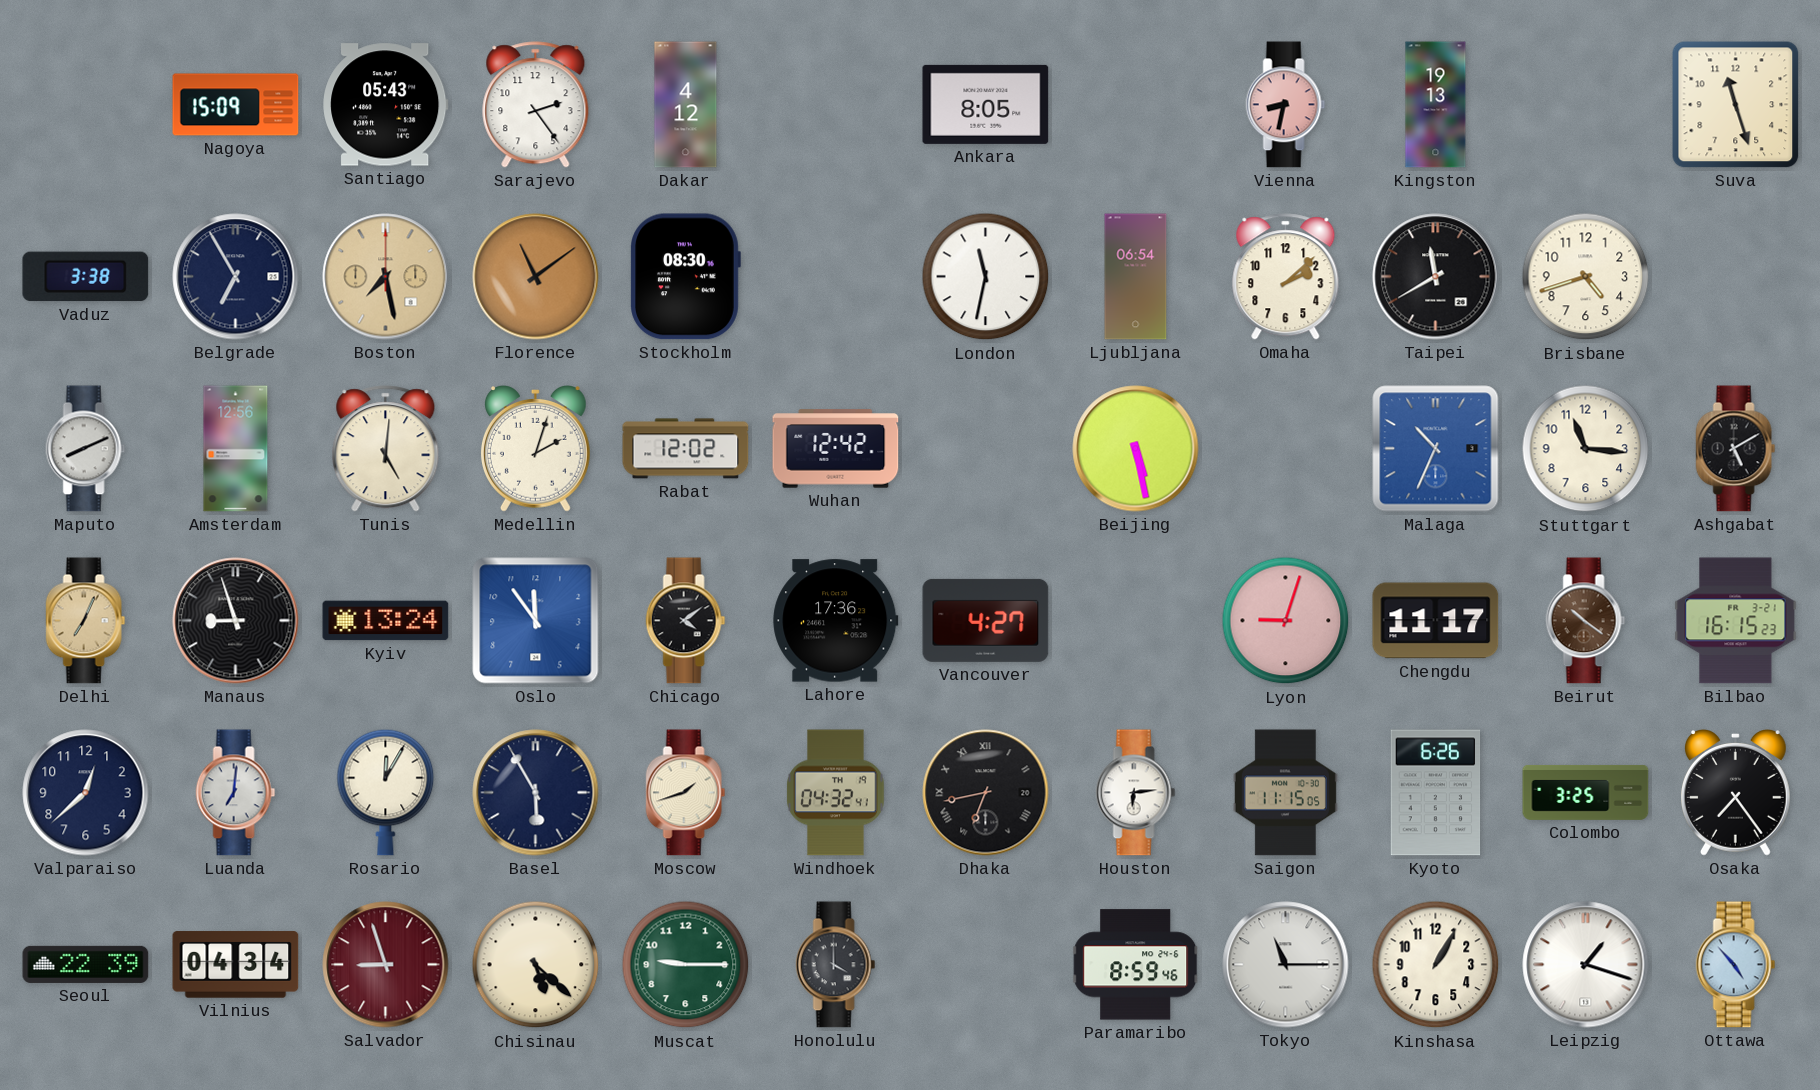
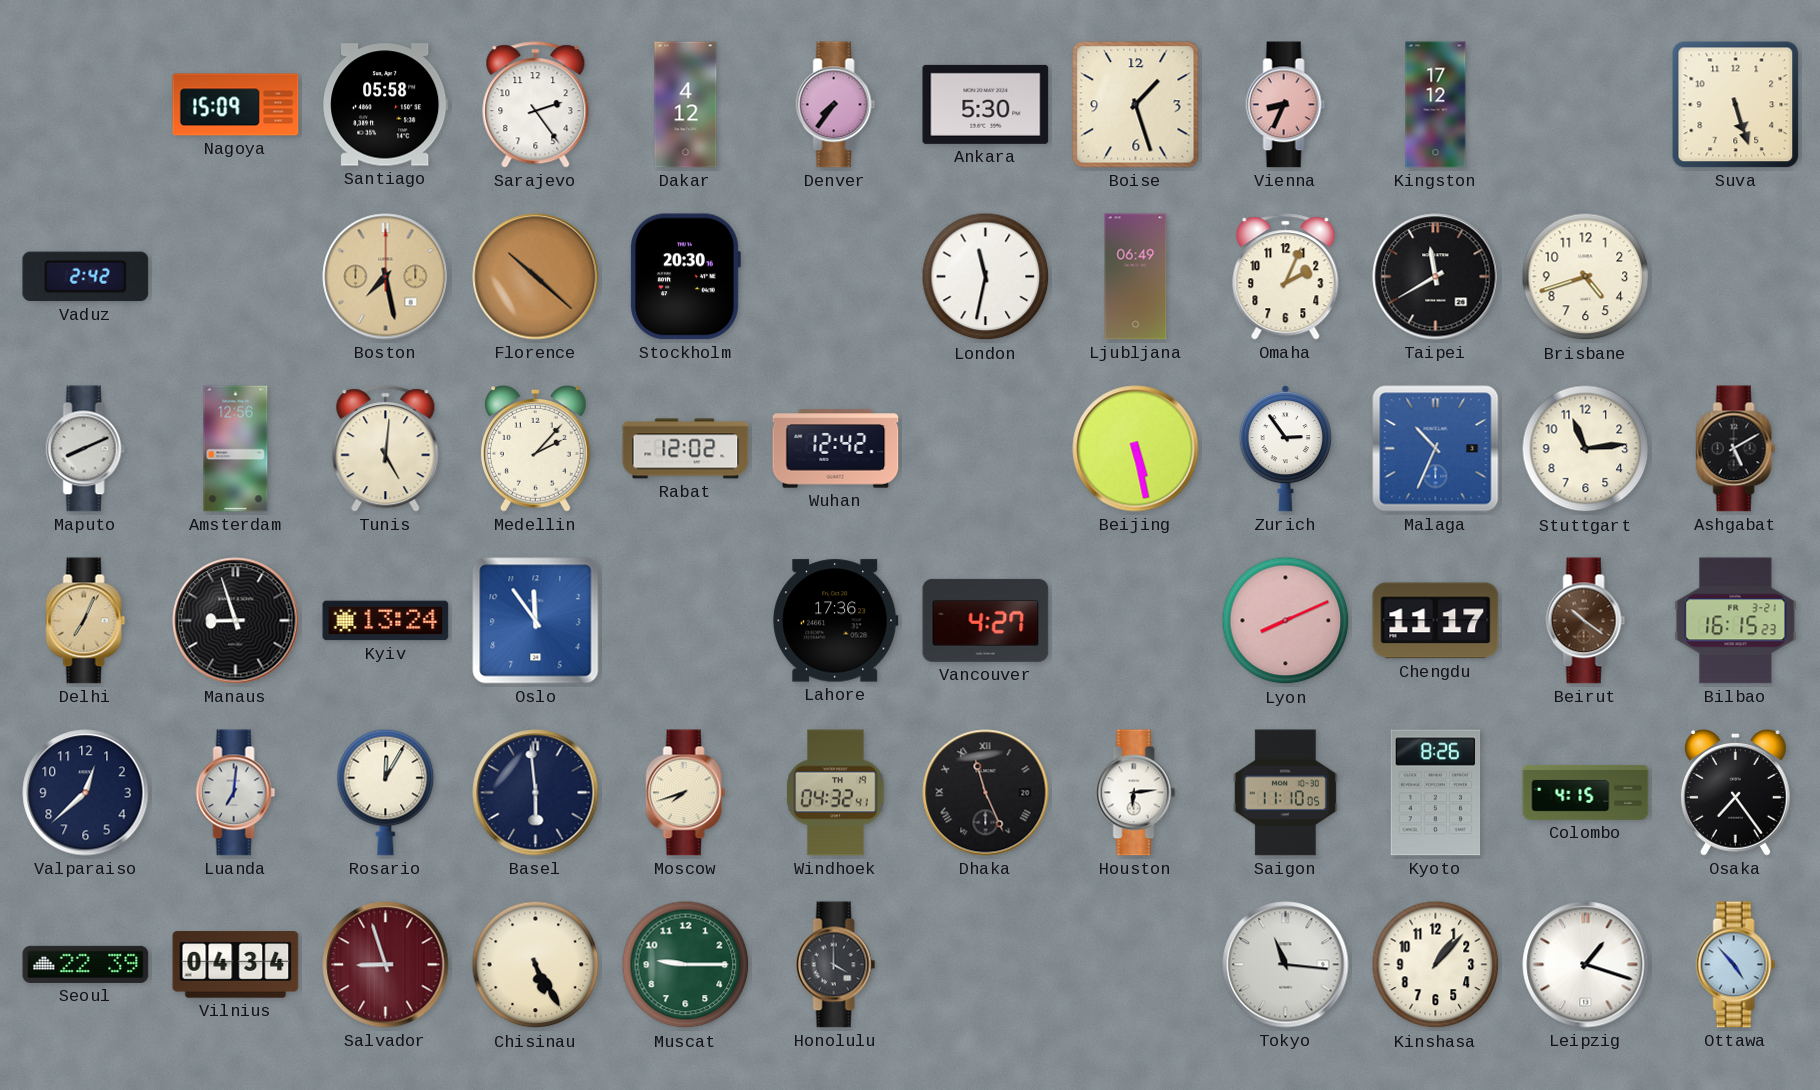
Santiago: 05:43 -> 05:58
Denver: none -> 7:36
Ankara: 8:05 -> 5:30
Boise: none -> 1:27
Vienna: 8:32 -> 8:34
Kingston: 19:13 -> 17:12
Suva: 11:27 -> 5:27
Vaduz: 3:38 -> 2:42
Belgrade: 6:55 -> none
Florence: 11:09 -> 10:22
Stockholm: 08:30 -> 20:30
Ljubljana: 06:54 -> 06:49
Omaha: 2:08 -> 2:04
Medellin: 2:03 -> 2:07
Zurich: none -> 2:54
Stuttgart: 11:16 -> 11:14
Chicago: 4:09 -> none
Lyon: 9:03 -> 8:11
Basel: 5:55 -> 5:59
Moscow: 1:42 -> 7:42
Dhaka: 6:43 -> 11:26
Saigon: 11:15 -> 11:10
Kyoto: 6:26 -> 8:26
Colombo: 3:25 -> 4:15
Chisinau: 5:22 -> 5:25
Paramaribo: 8:59 -> none
Tokyo: 11:15 -> 11:16
Kinshasa: 1:05 -> 1:07
